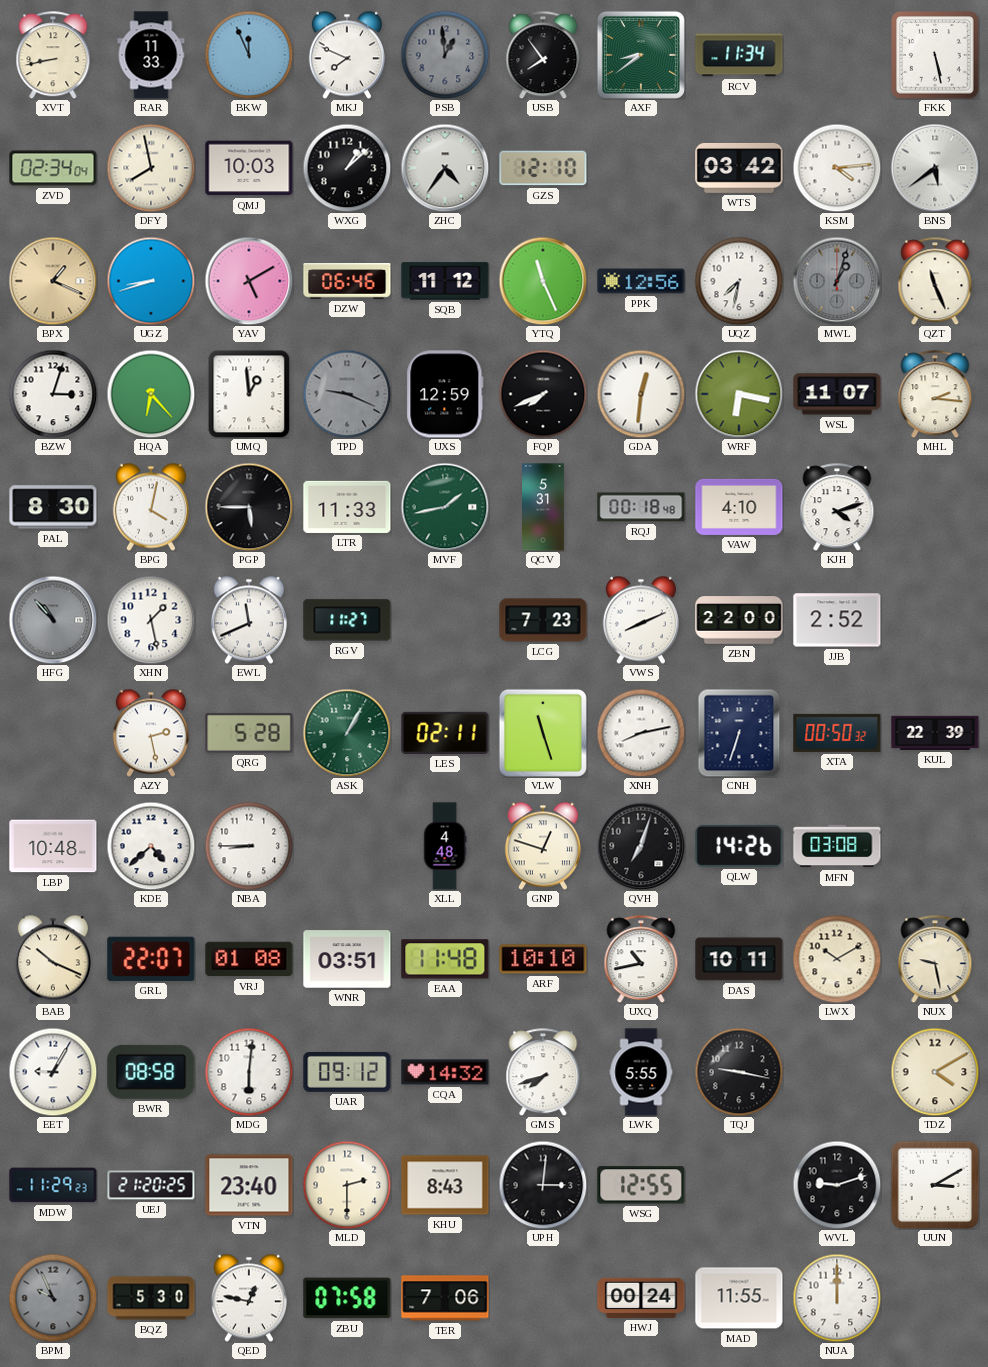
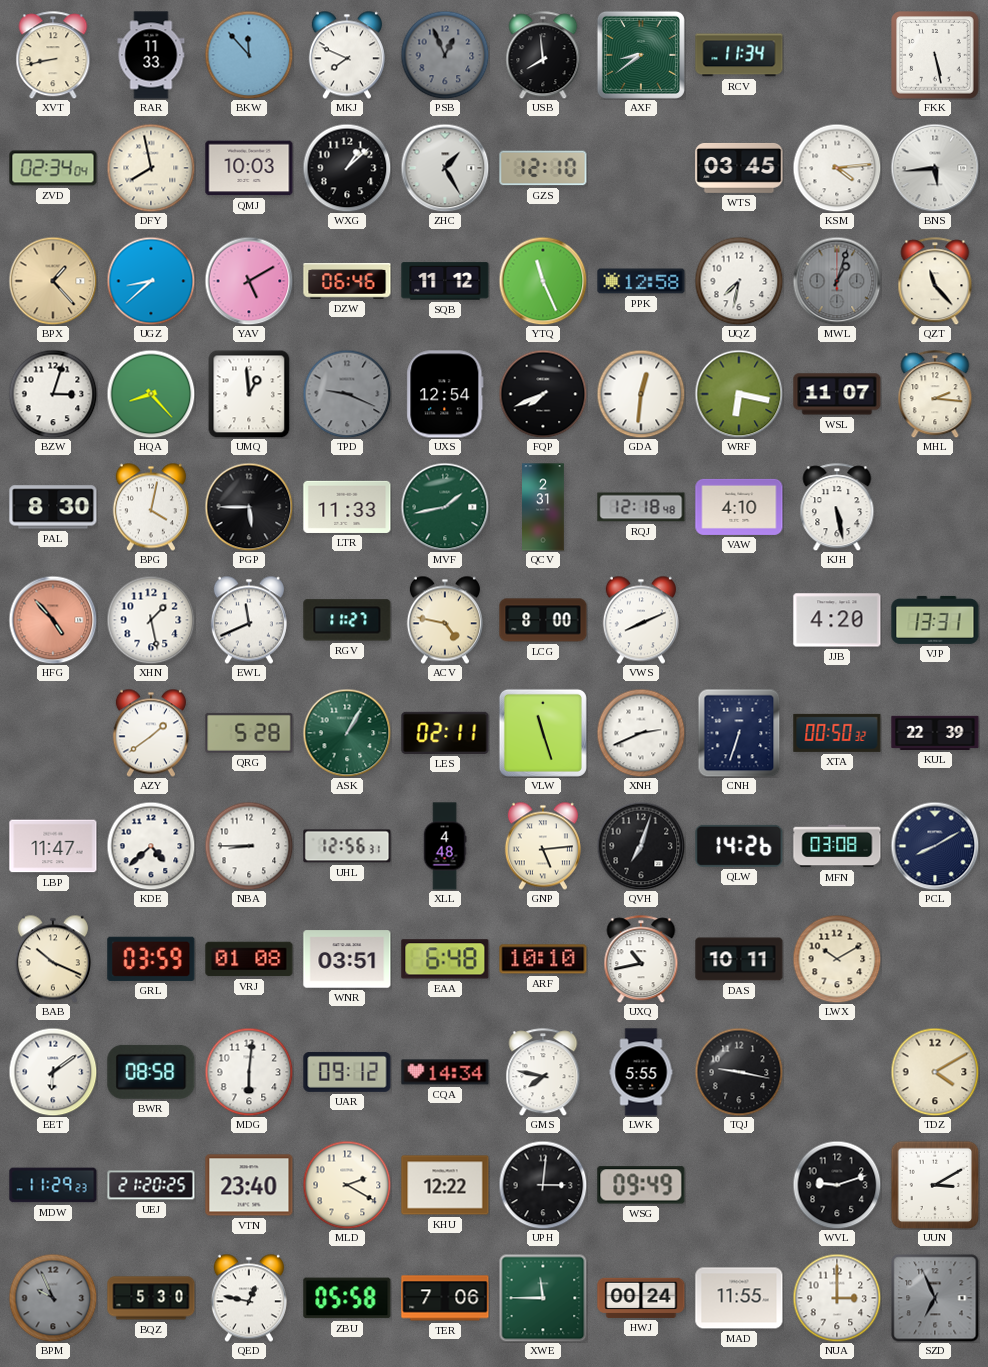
BKW: 11:56 -> 11:53
PSB: 12:59 -> 12:56
USB: 7:54 -> 7:59
ZHC: 4:36 -> 1:25
WTS: 03:42 -> 03:45
BNS: 5:39 -> 5:44
BPX: 1:19 -> 1:23
UGZ: 8:42 -> 8:38
PPK: 12:56 -> 12:58
QZT: 11:26 -> 11:23
HQA: 6:23 -> 8:23
UXS: 12:59 -> 12:54
QCV: 5:31 -> 2:31
RQJ: 00:18 -> 12:18
KJH: 4:12 -> 5:28
HFG: 10:53 -> 4:53
HFG dial: grey -> salmon
ACV: none -> 4:47
LCG: 7:23 -> 8:00
ZBN: 22:00 -> none
JJB: 2:52 -> 4:20
VJP: none -> 13:31
AZY: 2:28 -> 1:39
XNH: 8:13 -> 2:41
LBP: 10:48 -> 11:47
UHL: none -> 12:56
GNP: 12:48 -> 5:14
PCL: none -> 8:10
GRL: 22:07 -> 03:59
EAA: 11:48 -> 6:48
NUX: 9:28 -> none
EET: 9:05 -> 6:09
CQA: 14:32 -> 14:34
GMS: 7:42 -> 7:47
MLD: 2:30 -> 2:20
KHU: 8:43 -> 12:22
WSG: 12:55 -> 09:49
ZBU: 07:58 -> 05:58
XWE: none -> 11:45
NUA: 12:00 -> 3:00
SZD: none -> 6:56
